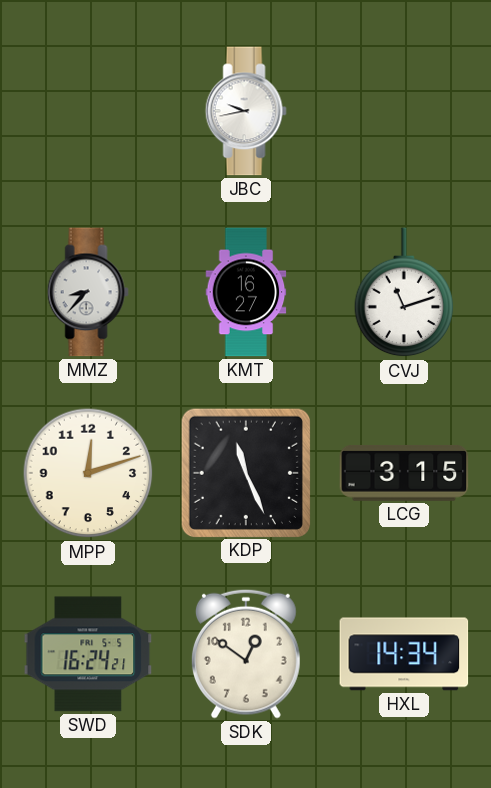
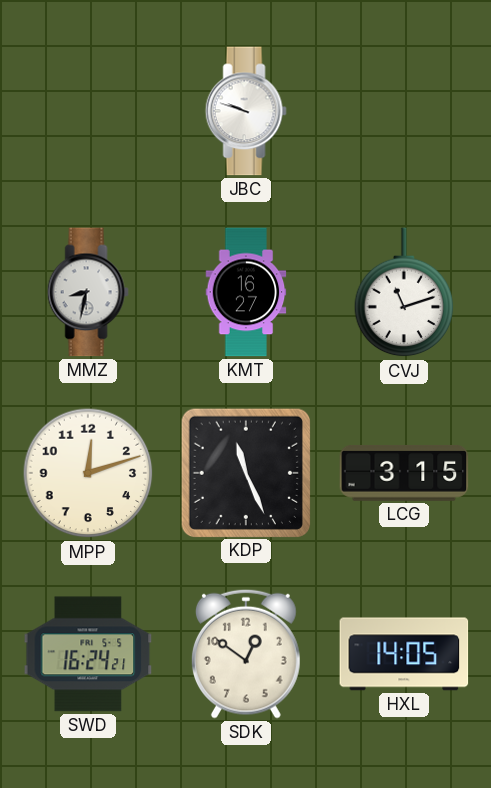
JBC: 9:43 -> 9:48
MMZ: 8:37 -> 8:32
HXL: 14:34 -> 14:05
